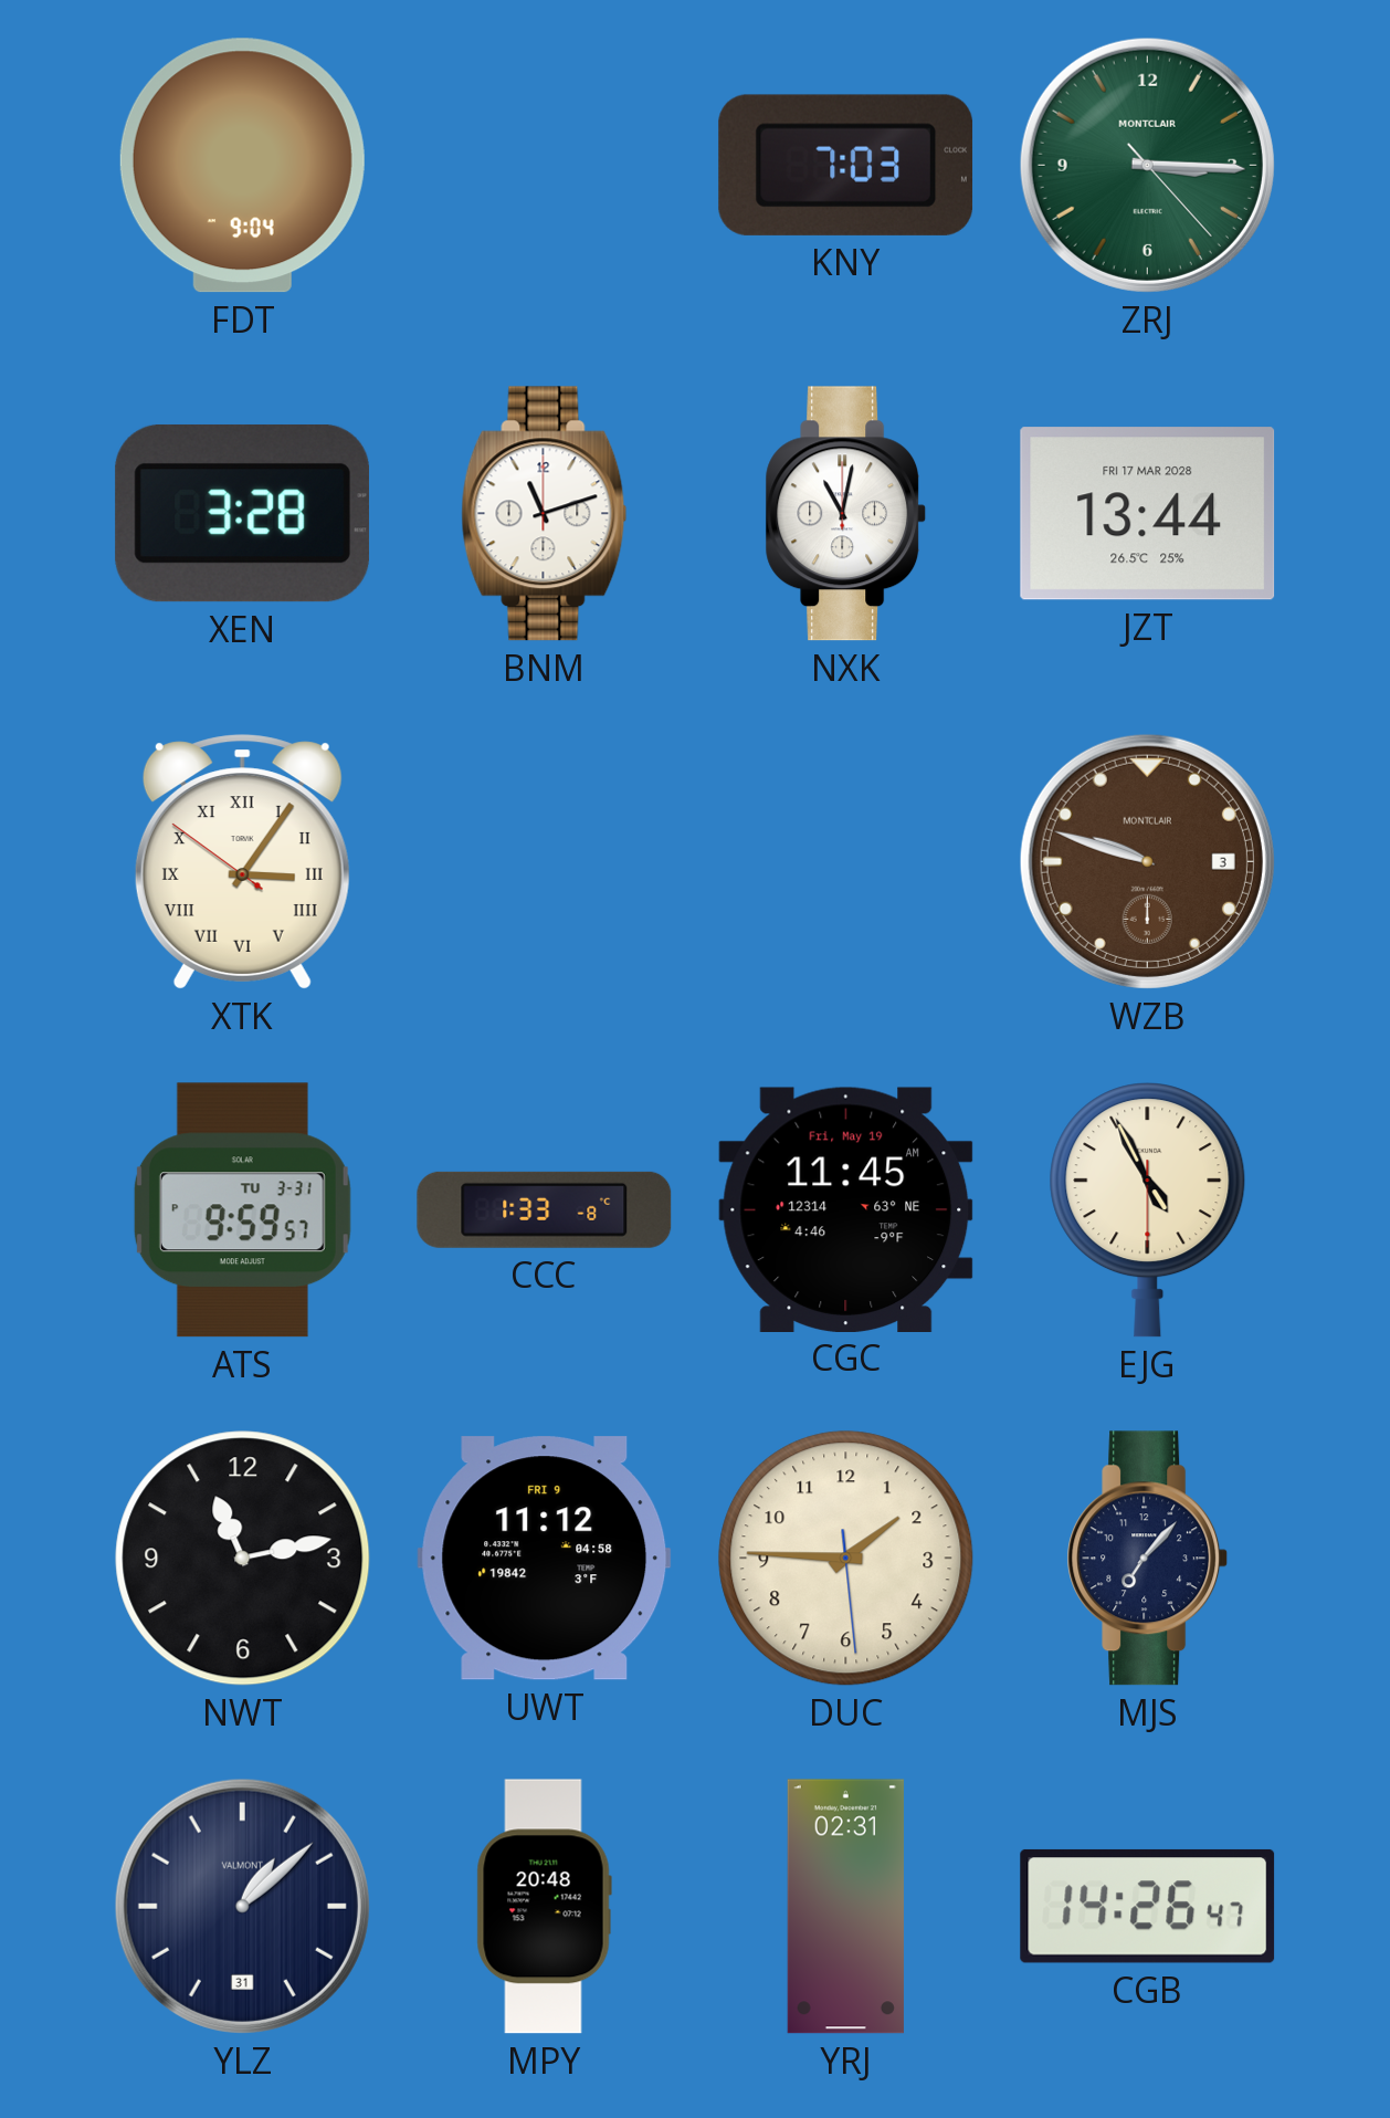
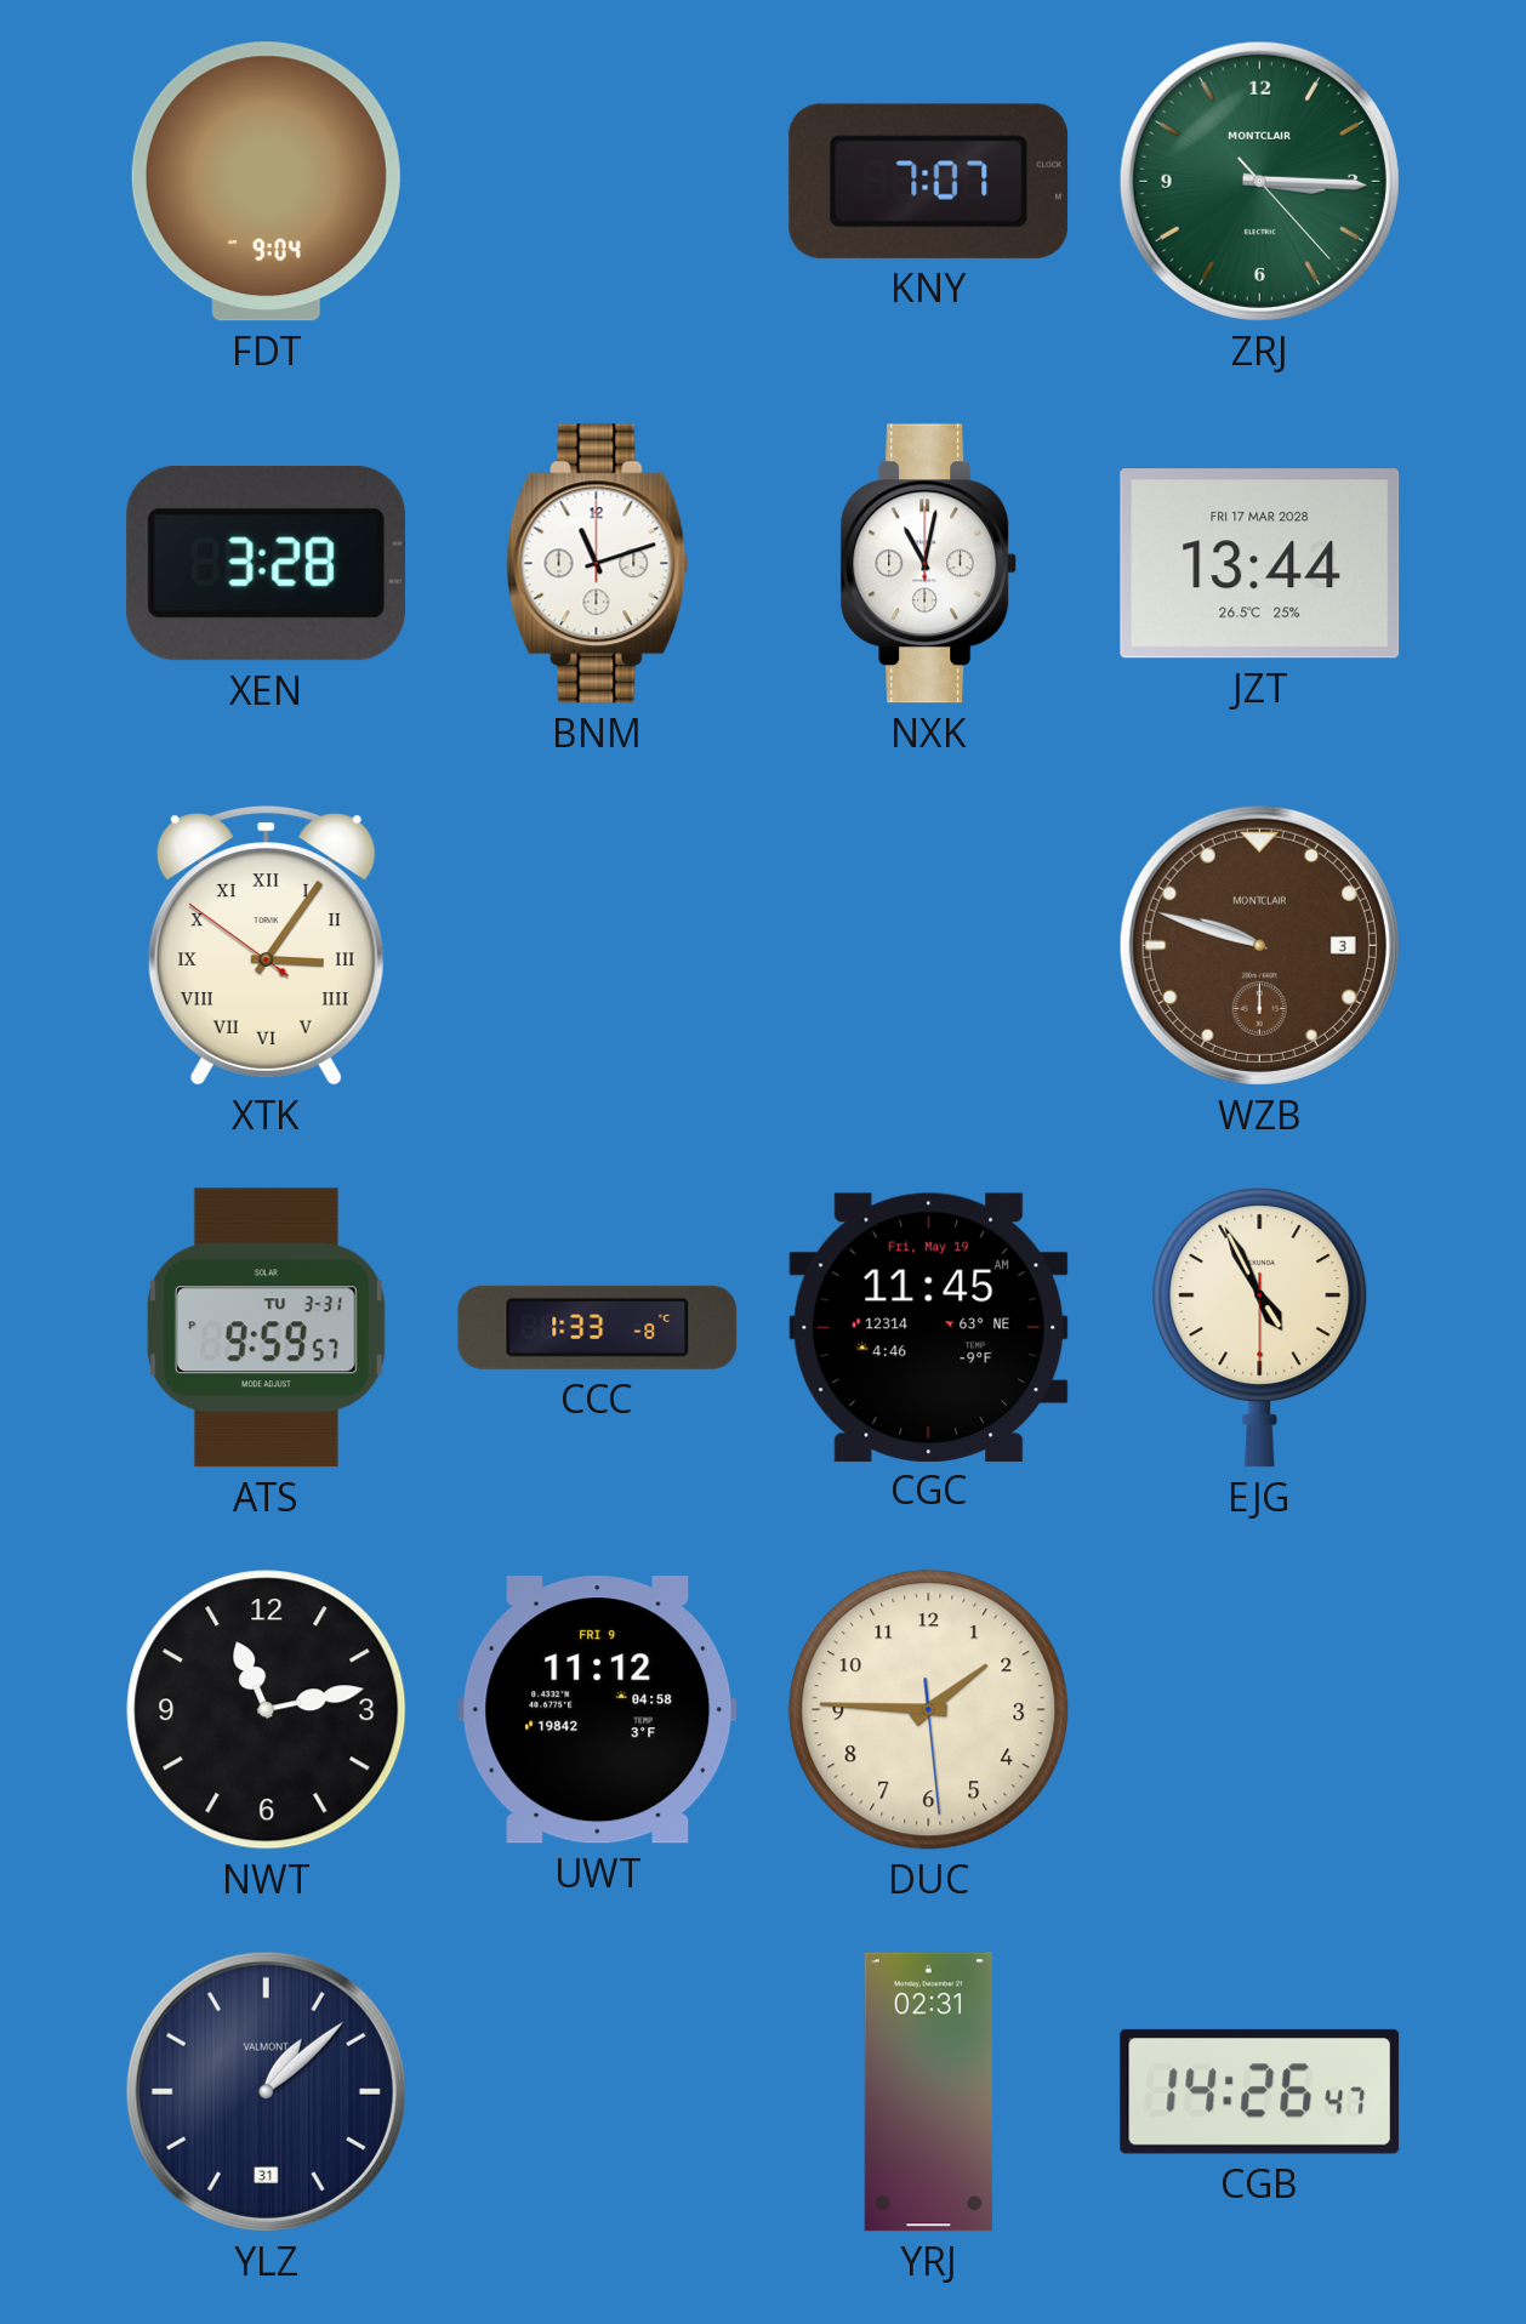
KNY: 7:03 -> 7:07
MJS: 7:07 -> none
MPY: 20:48 -> none
